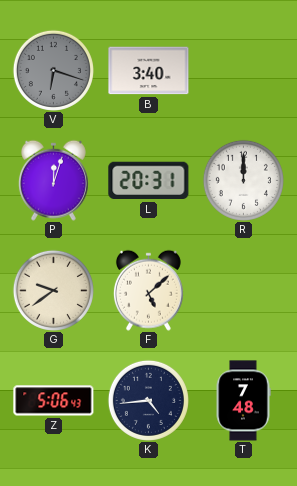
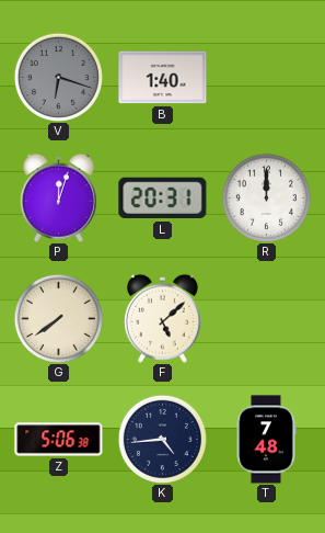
B: 3:40 -> 1:40
G: 9:39 -> 7:39
Z: 5:06:43 -> 5:06:38
